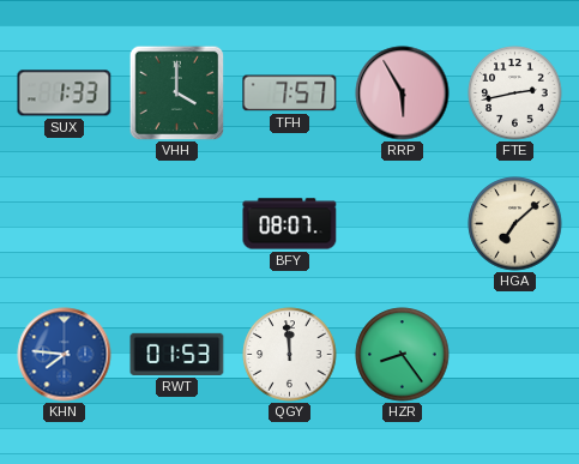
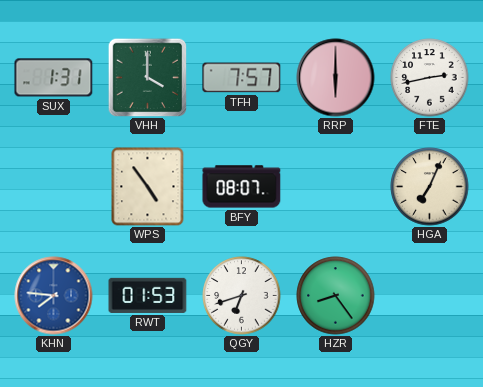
SUX: 1:33 -> 1:31
RRP: 5:55 -> 6:00
WPS: none -> 4:54
HGA: 7:08 -> 7:04
QGY: 11:59 -> 6:42
